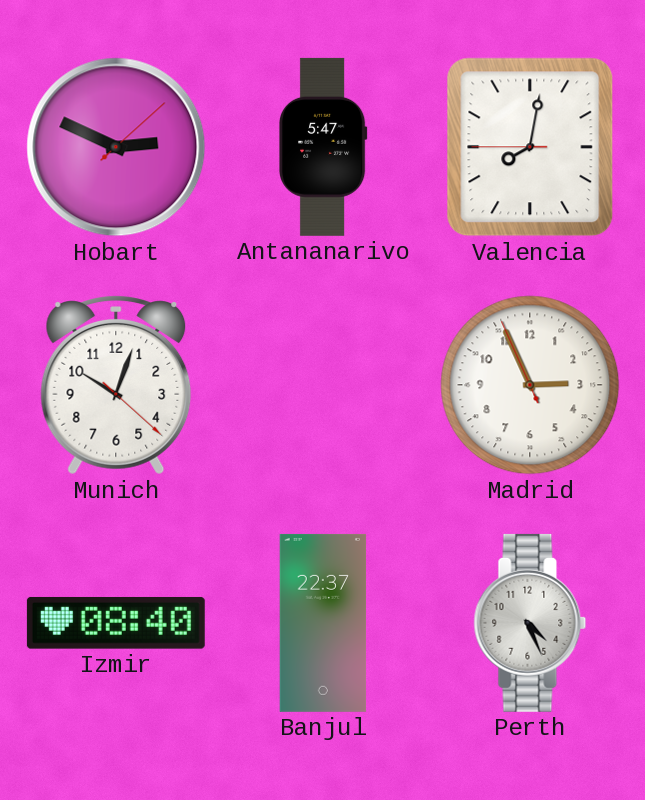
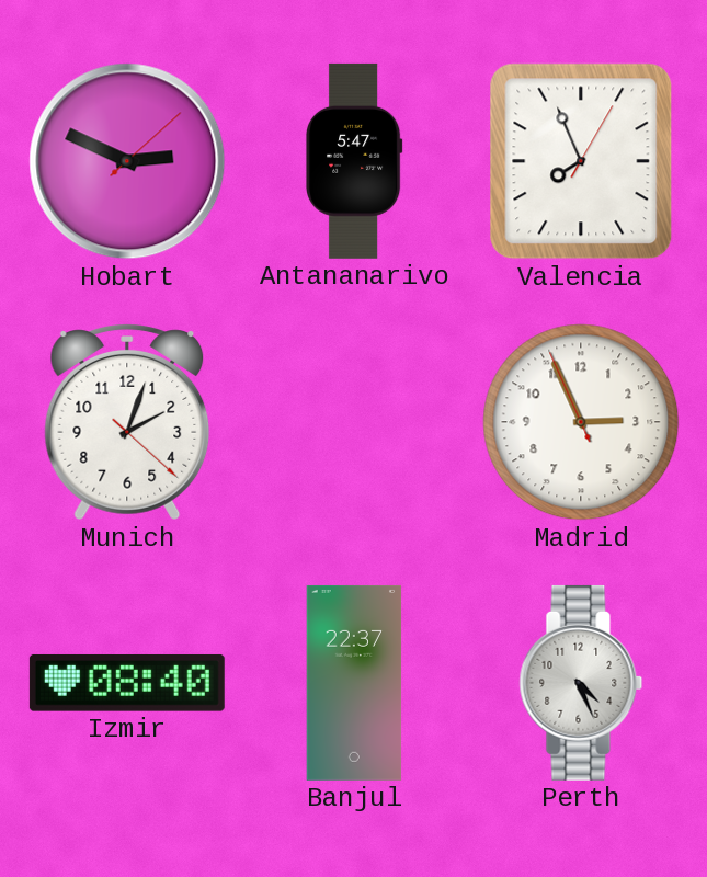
Valencia: 8:01 -> 7:56
Munich: 10:03 -> 2:03
